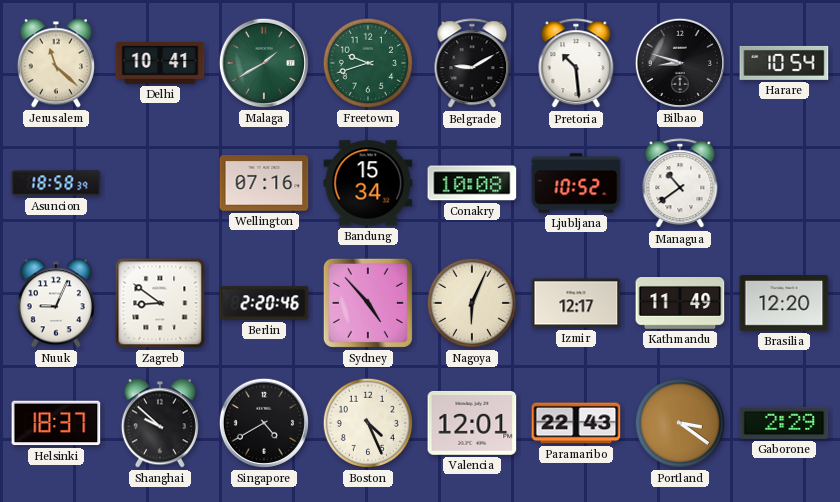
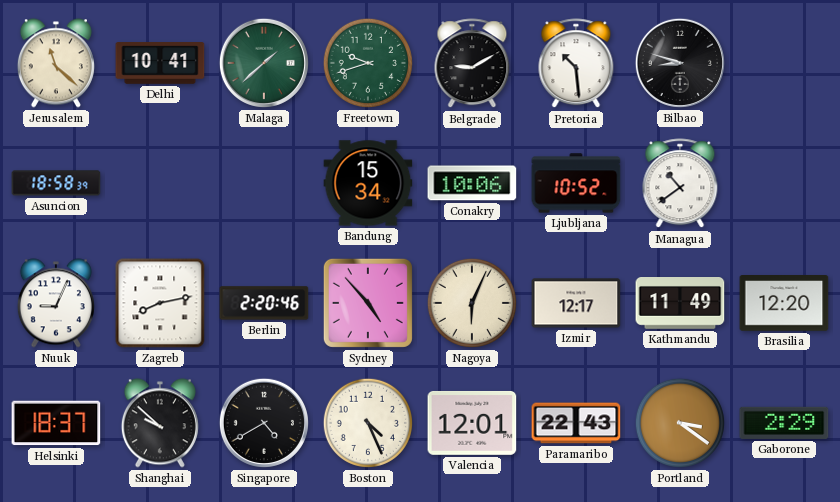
Malaga: 1:40 -> 1:38
Harare: 10:54 -> none
Wellington: 07:16 -> none
Conakry: 10:08 -> 10:06
Zagreb: 8:51 -> 8:13
